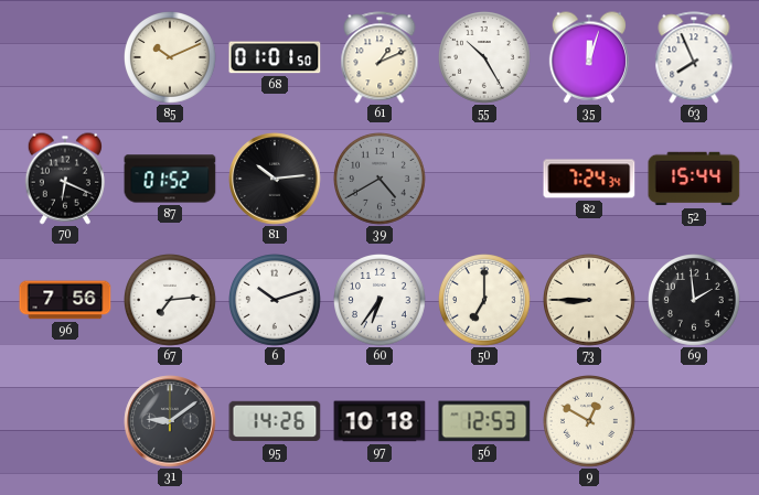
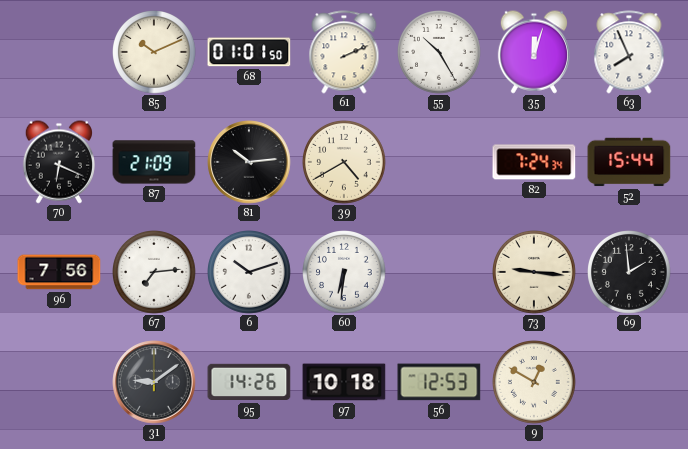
61: 1:11 -> 2:11
87: 01:52 -> 21:09
39 dial: grey -> cream
60: 6:36 -> 6:31
50: 7:00 -> none
73: 8:45 -> 9:16
